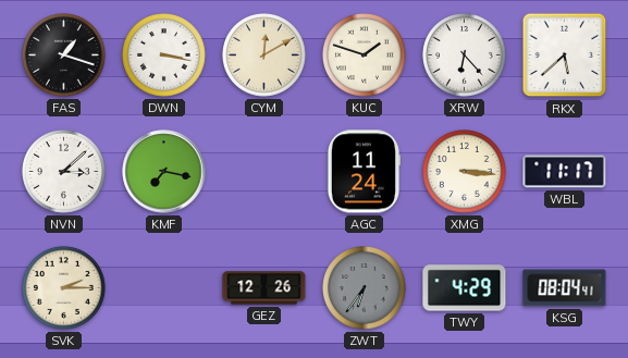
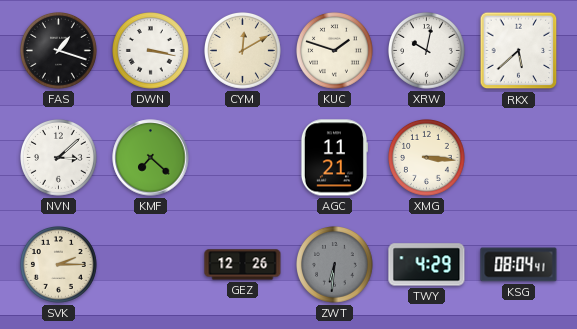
XRW: 6:23 -> 10:02
KMF: 7:17 -> 7:22
AGC: 11:24 -> 11:21
WBL: 11:17 -> none
ZWT: 6:36 -> 6:31
